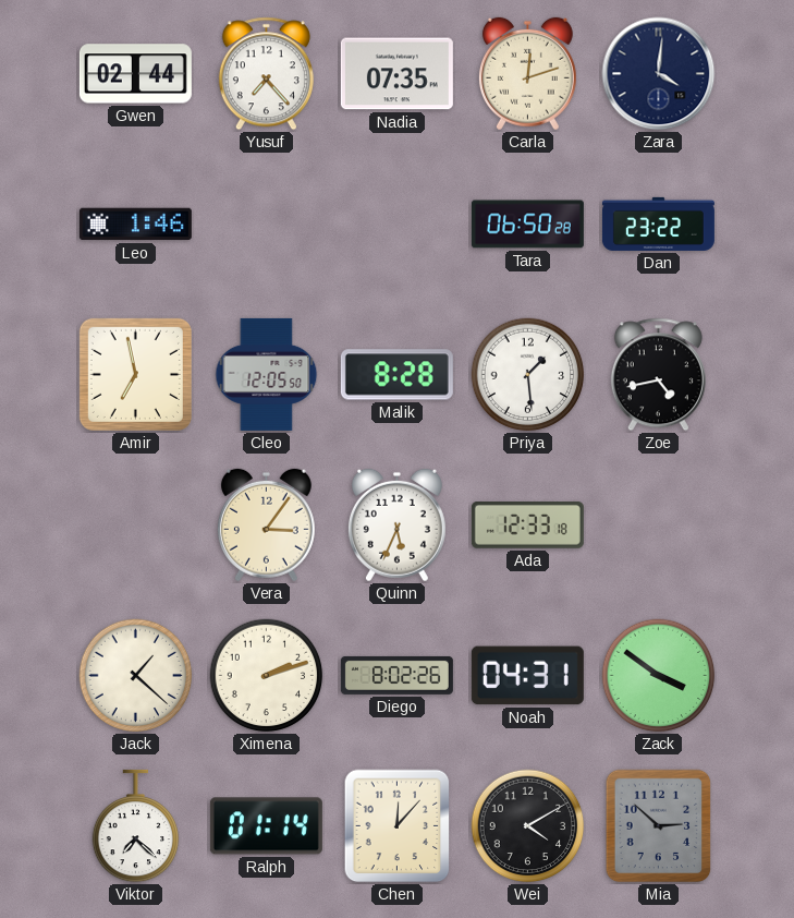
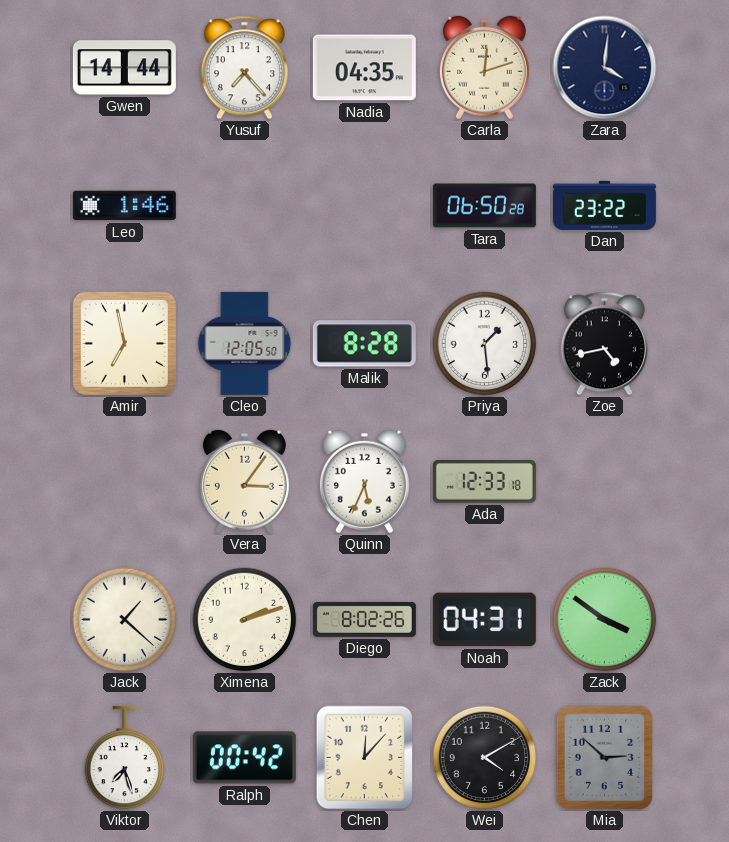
Gwen: 02:44 -> 14:44
Nadia: 07:35 -> 04:35
Viktor: 7:22 -> 7:27
Ralph: 01:14 -> 00:42
